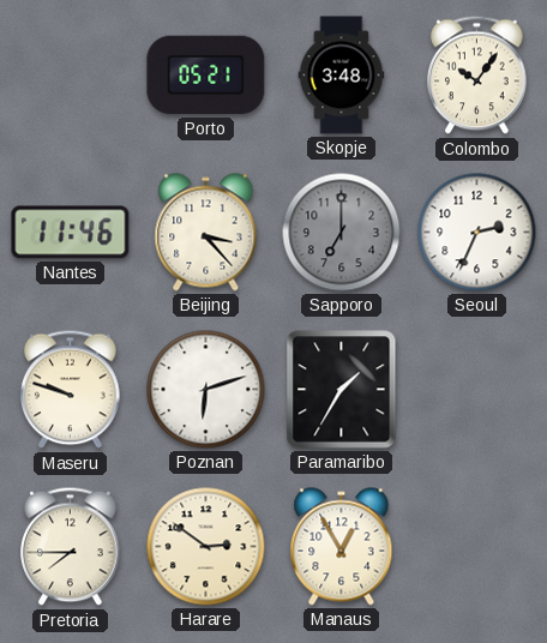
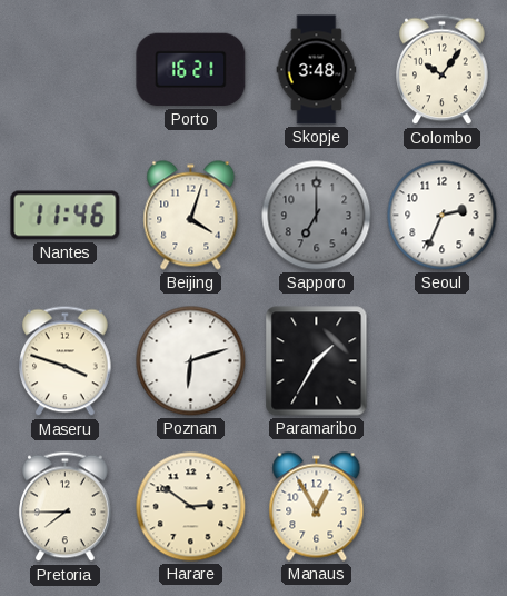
Porto: 05:21 -> 16:21
Beijing: 3:23 -> 4:03
Maseru: 9:48 -> 3:48
